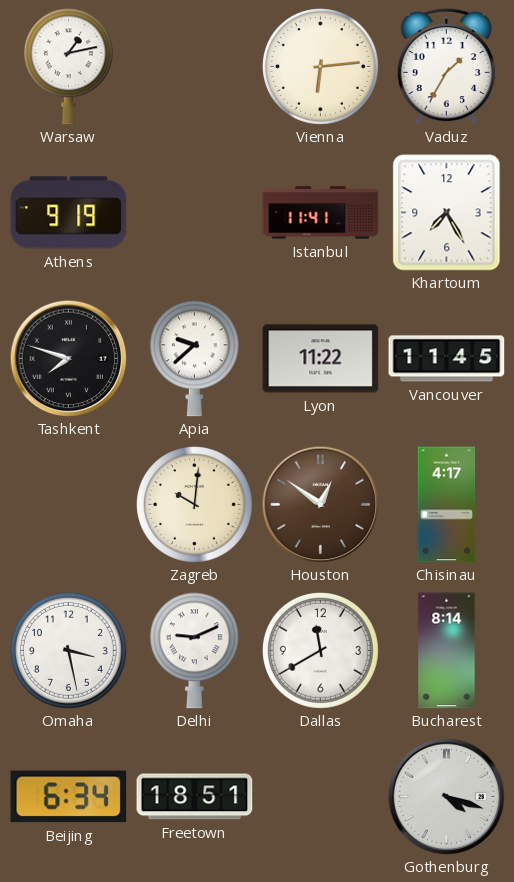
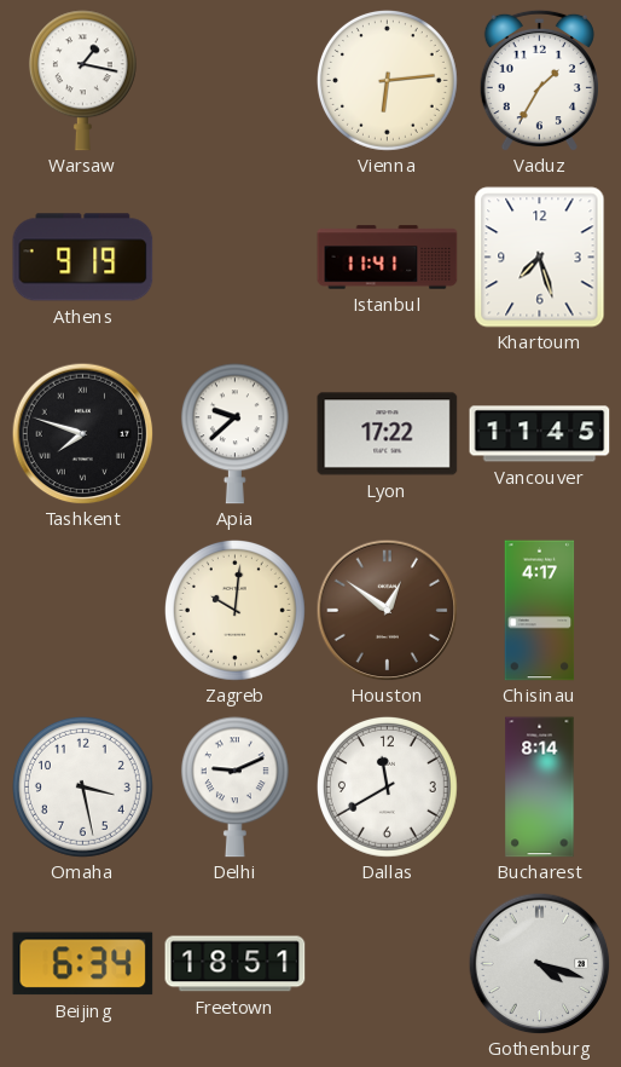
Warsaw: 1:13 -> 1:17
Khartoum: 7:25 -> 7:27
Lyon: 11:22 -> 17:22
